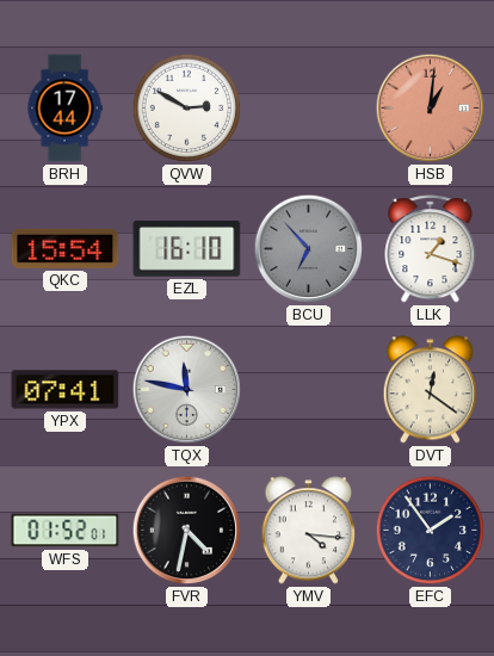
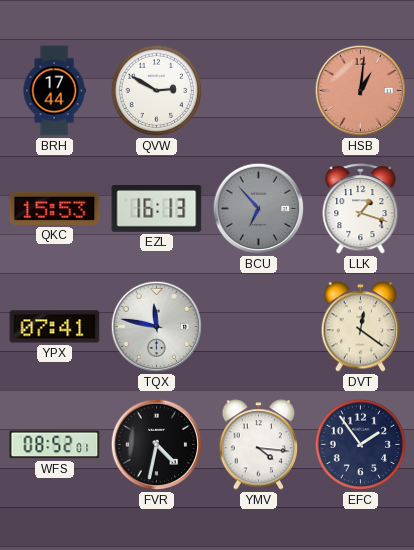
QKC: 15:54 -> 15:53
EZL: 16:10 -> 16:13
WFS: 01:52 -> 08:52
